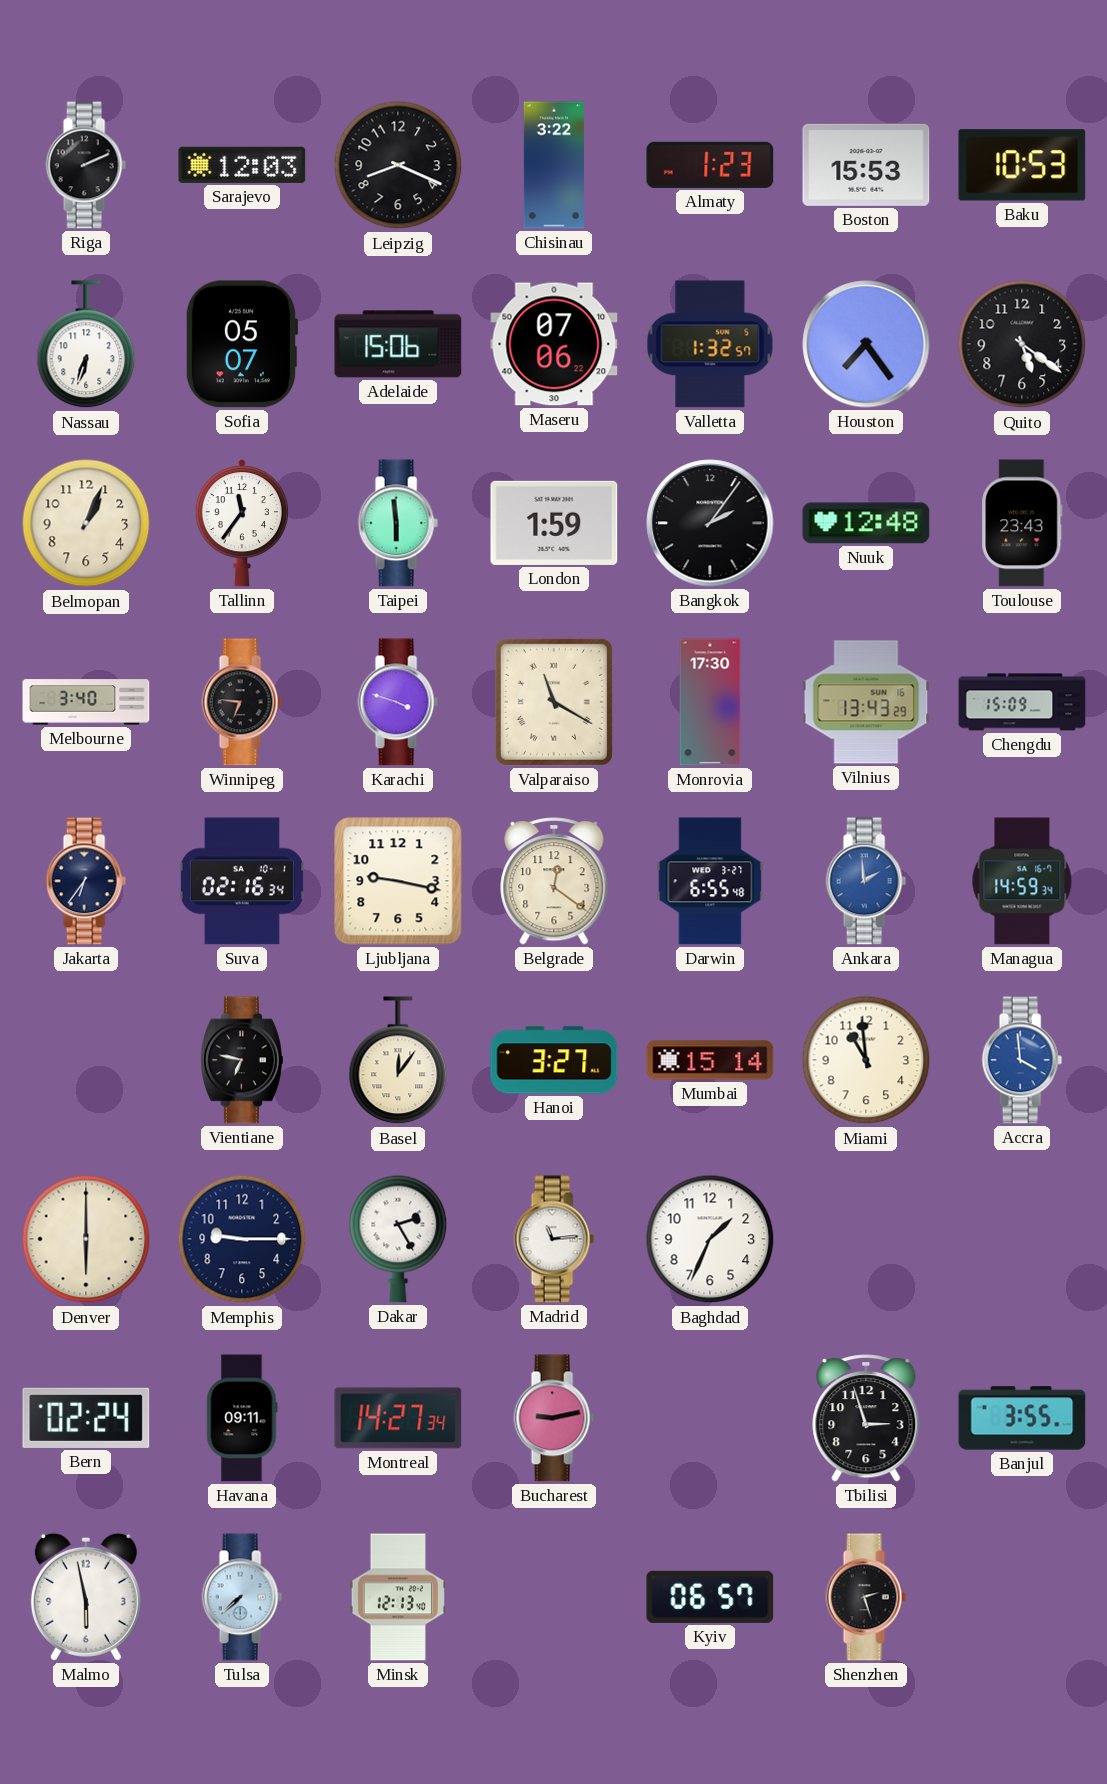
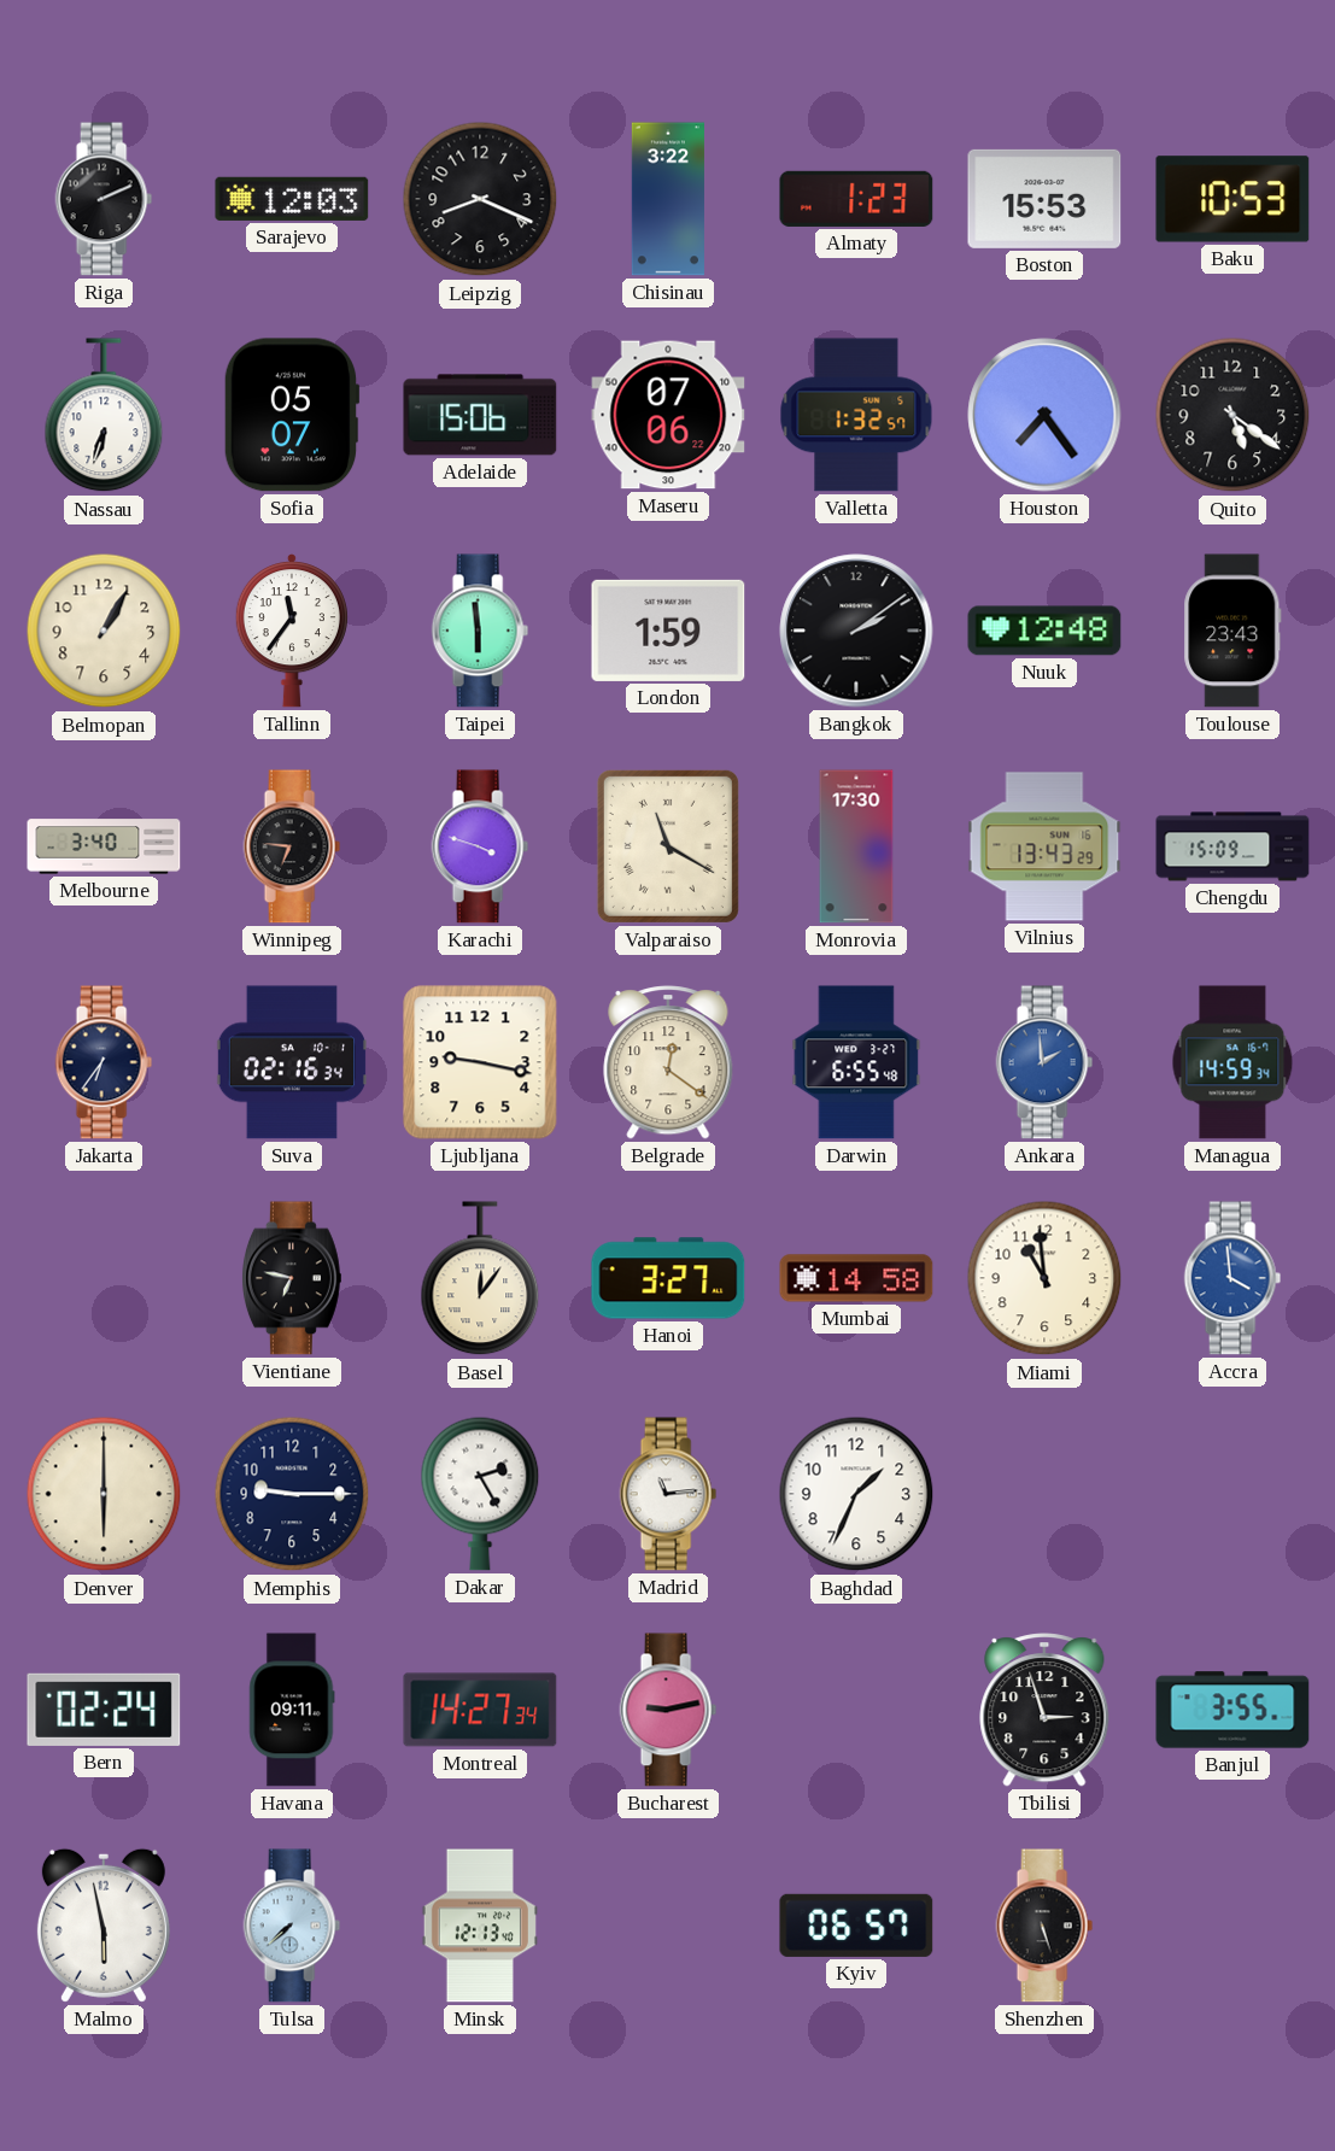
Belmopan: 1:04 -> 1:05
Bangkok: 2:06 -> 2:09
Mumbai: 15:14 -> 14:58
Shenzhen: 2:27 -> 5:27
